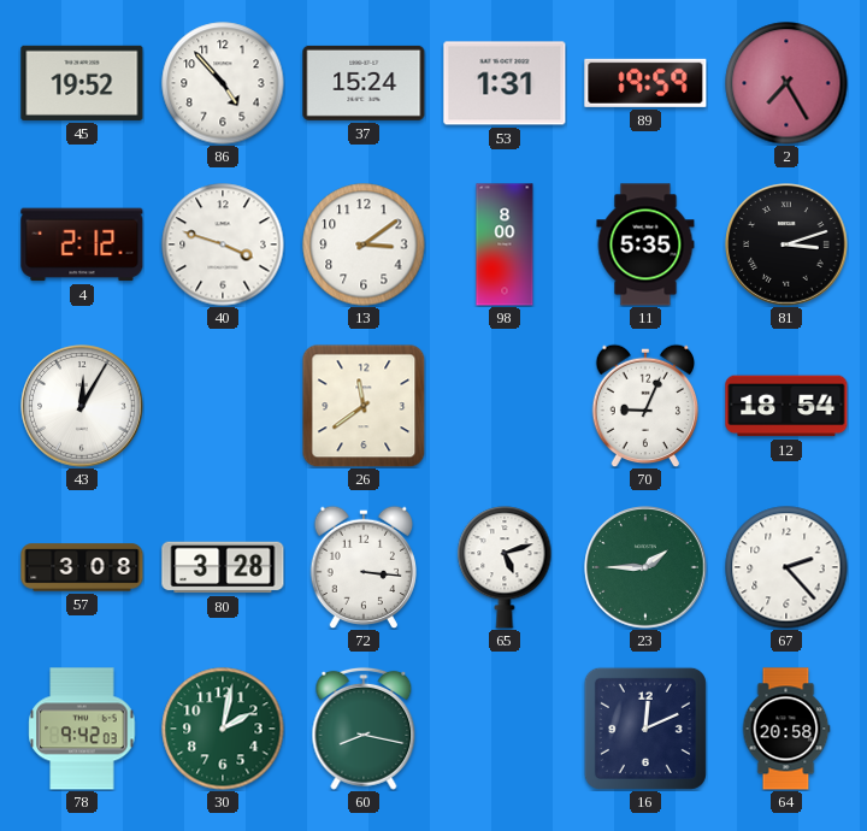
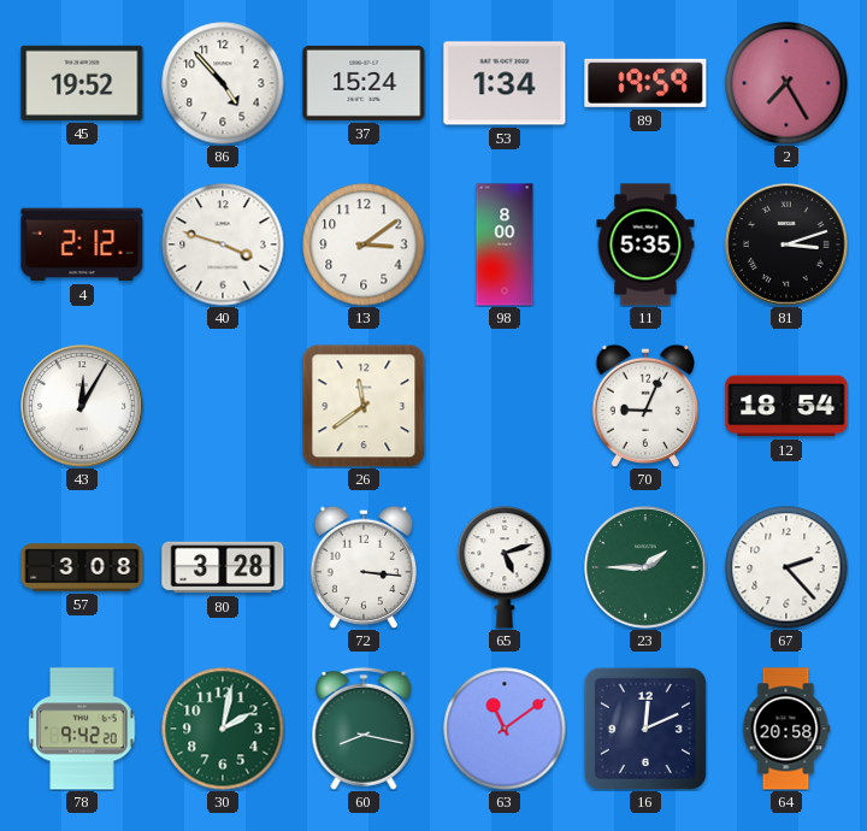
53: 1:31 -> 1:34
78: 9:42:03 -> 9:42:20
63: none -> 11:09
